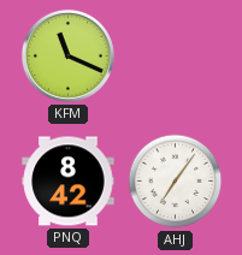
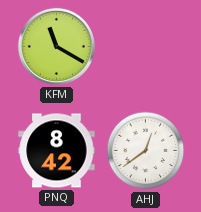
KFM: 11:19 -> 11:20
AHJ: 7:06 -> 12:39
